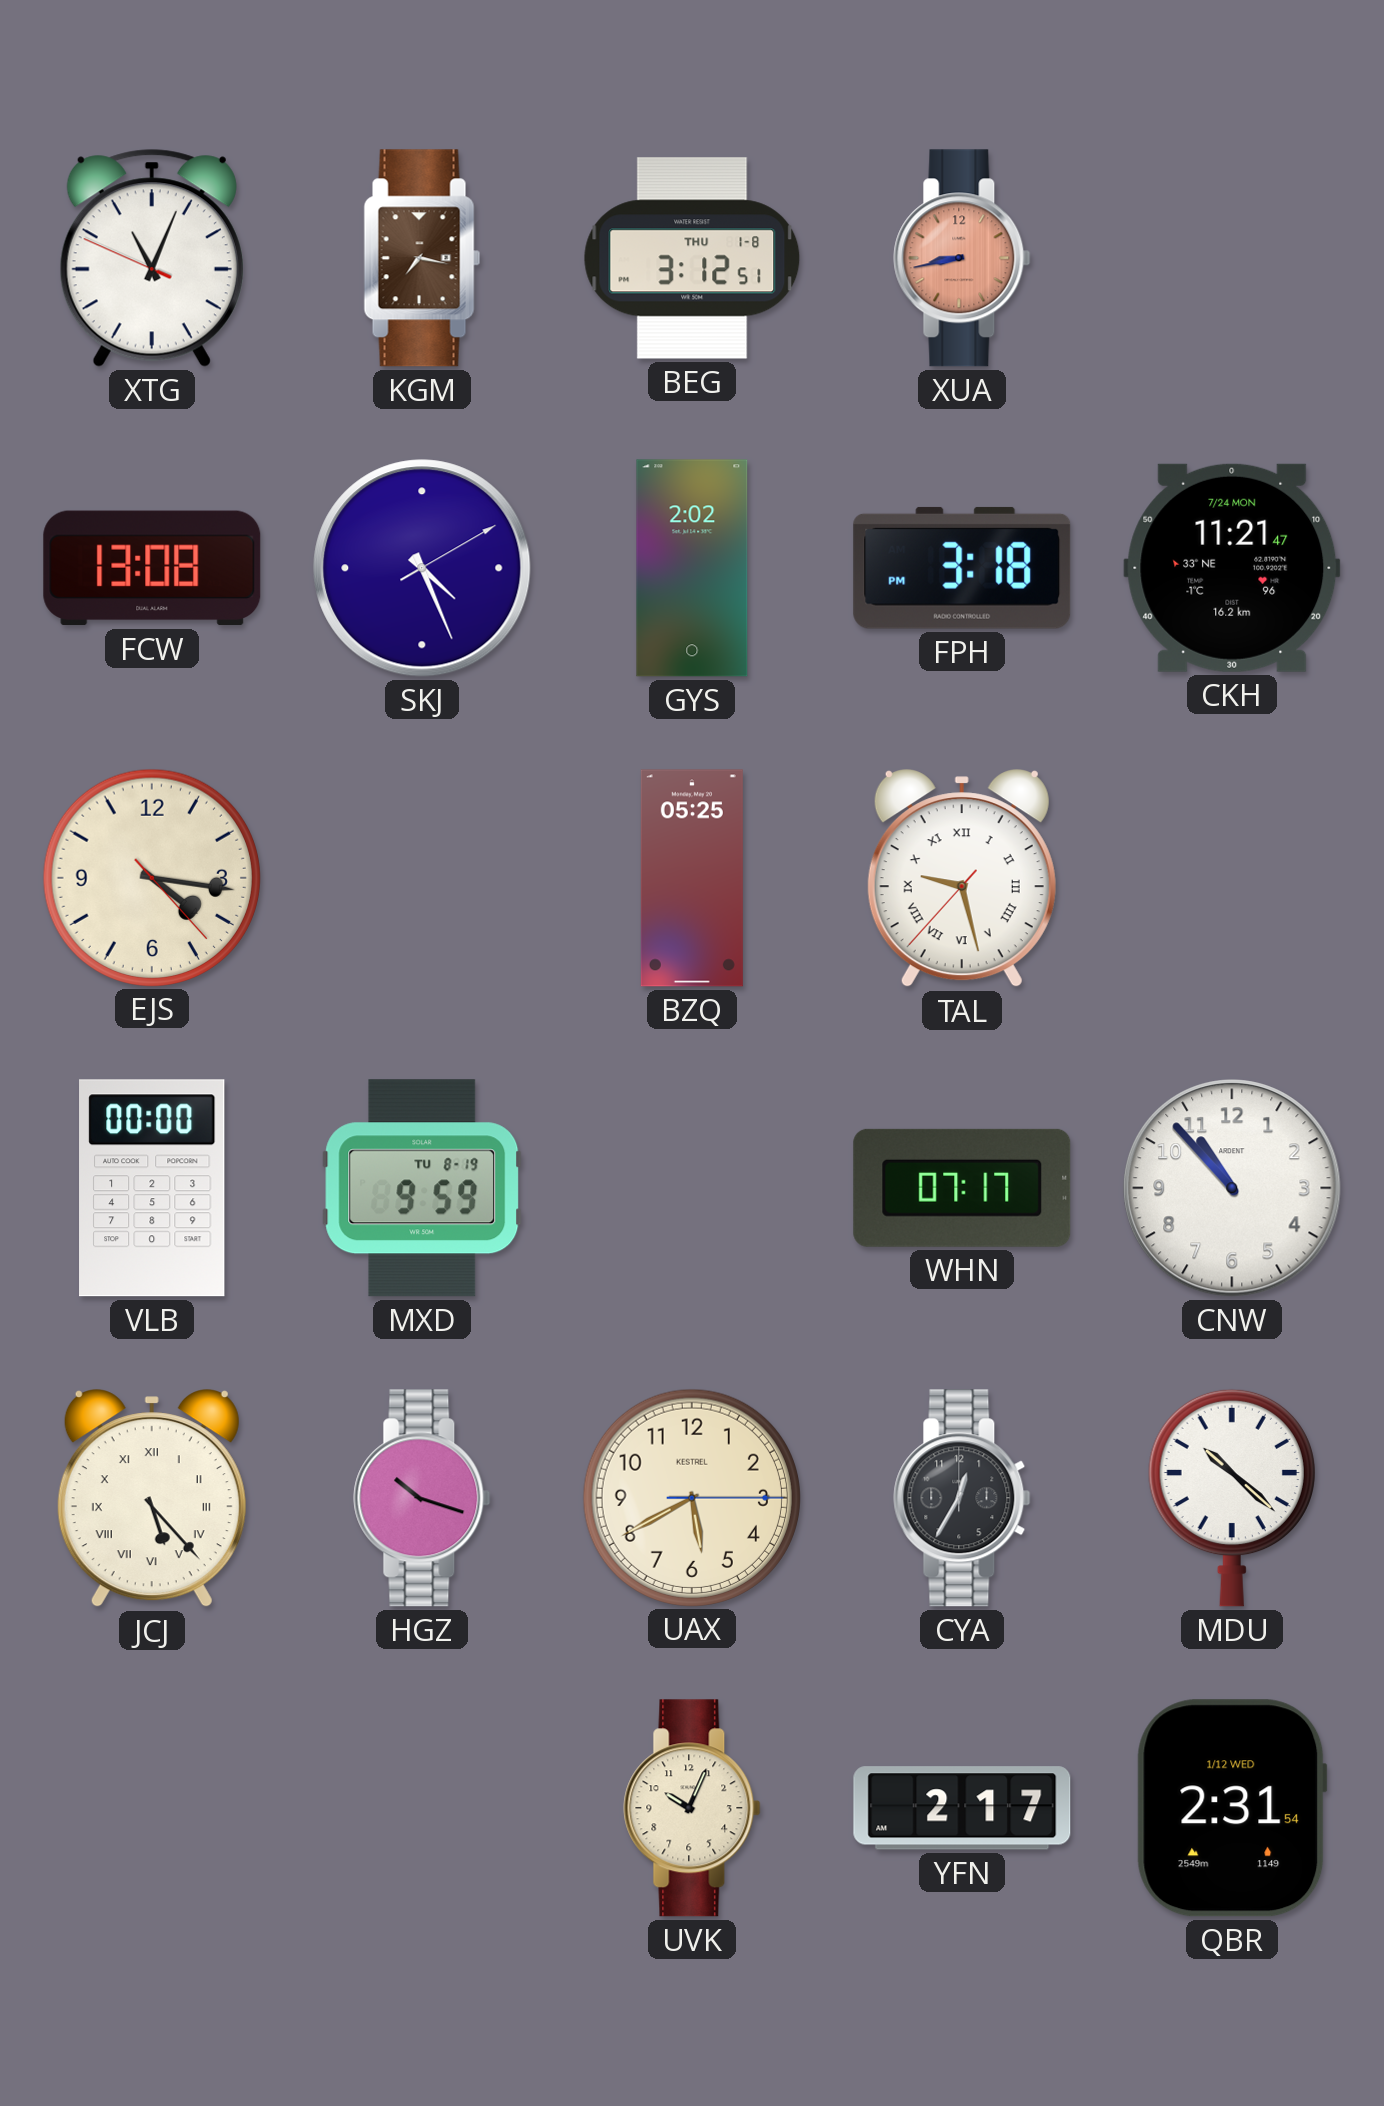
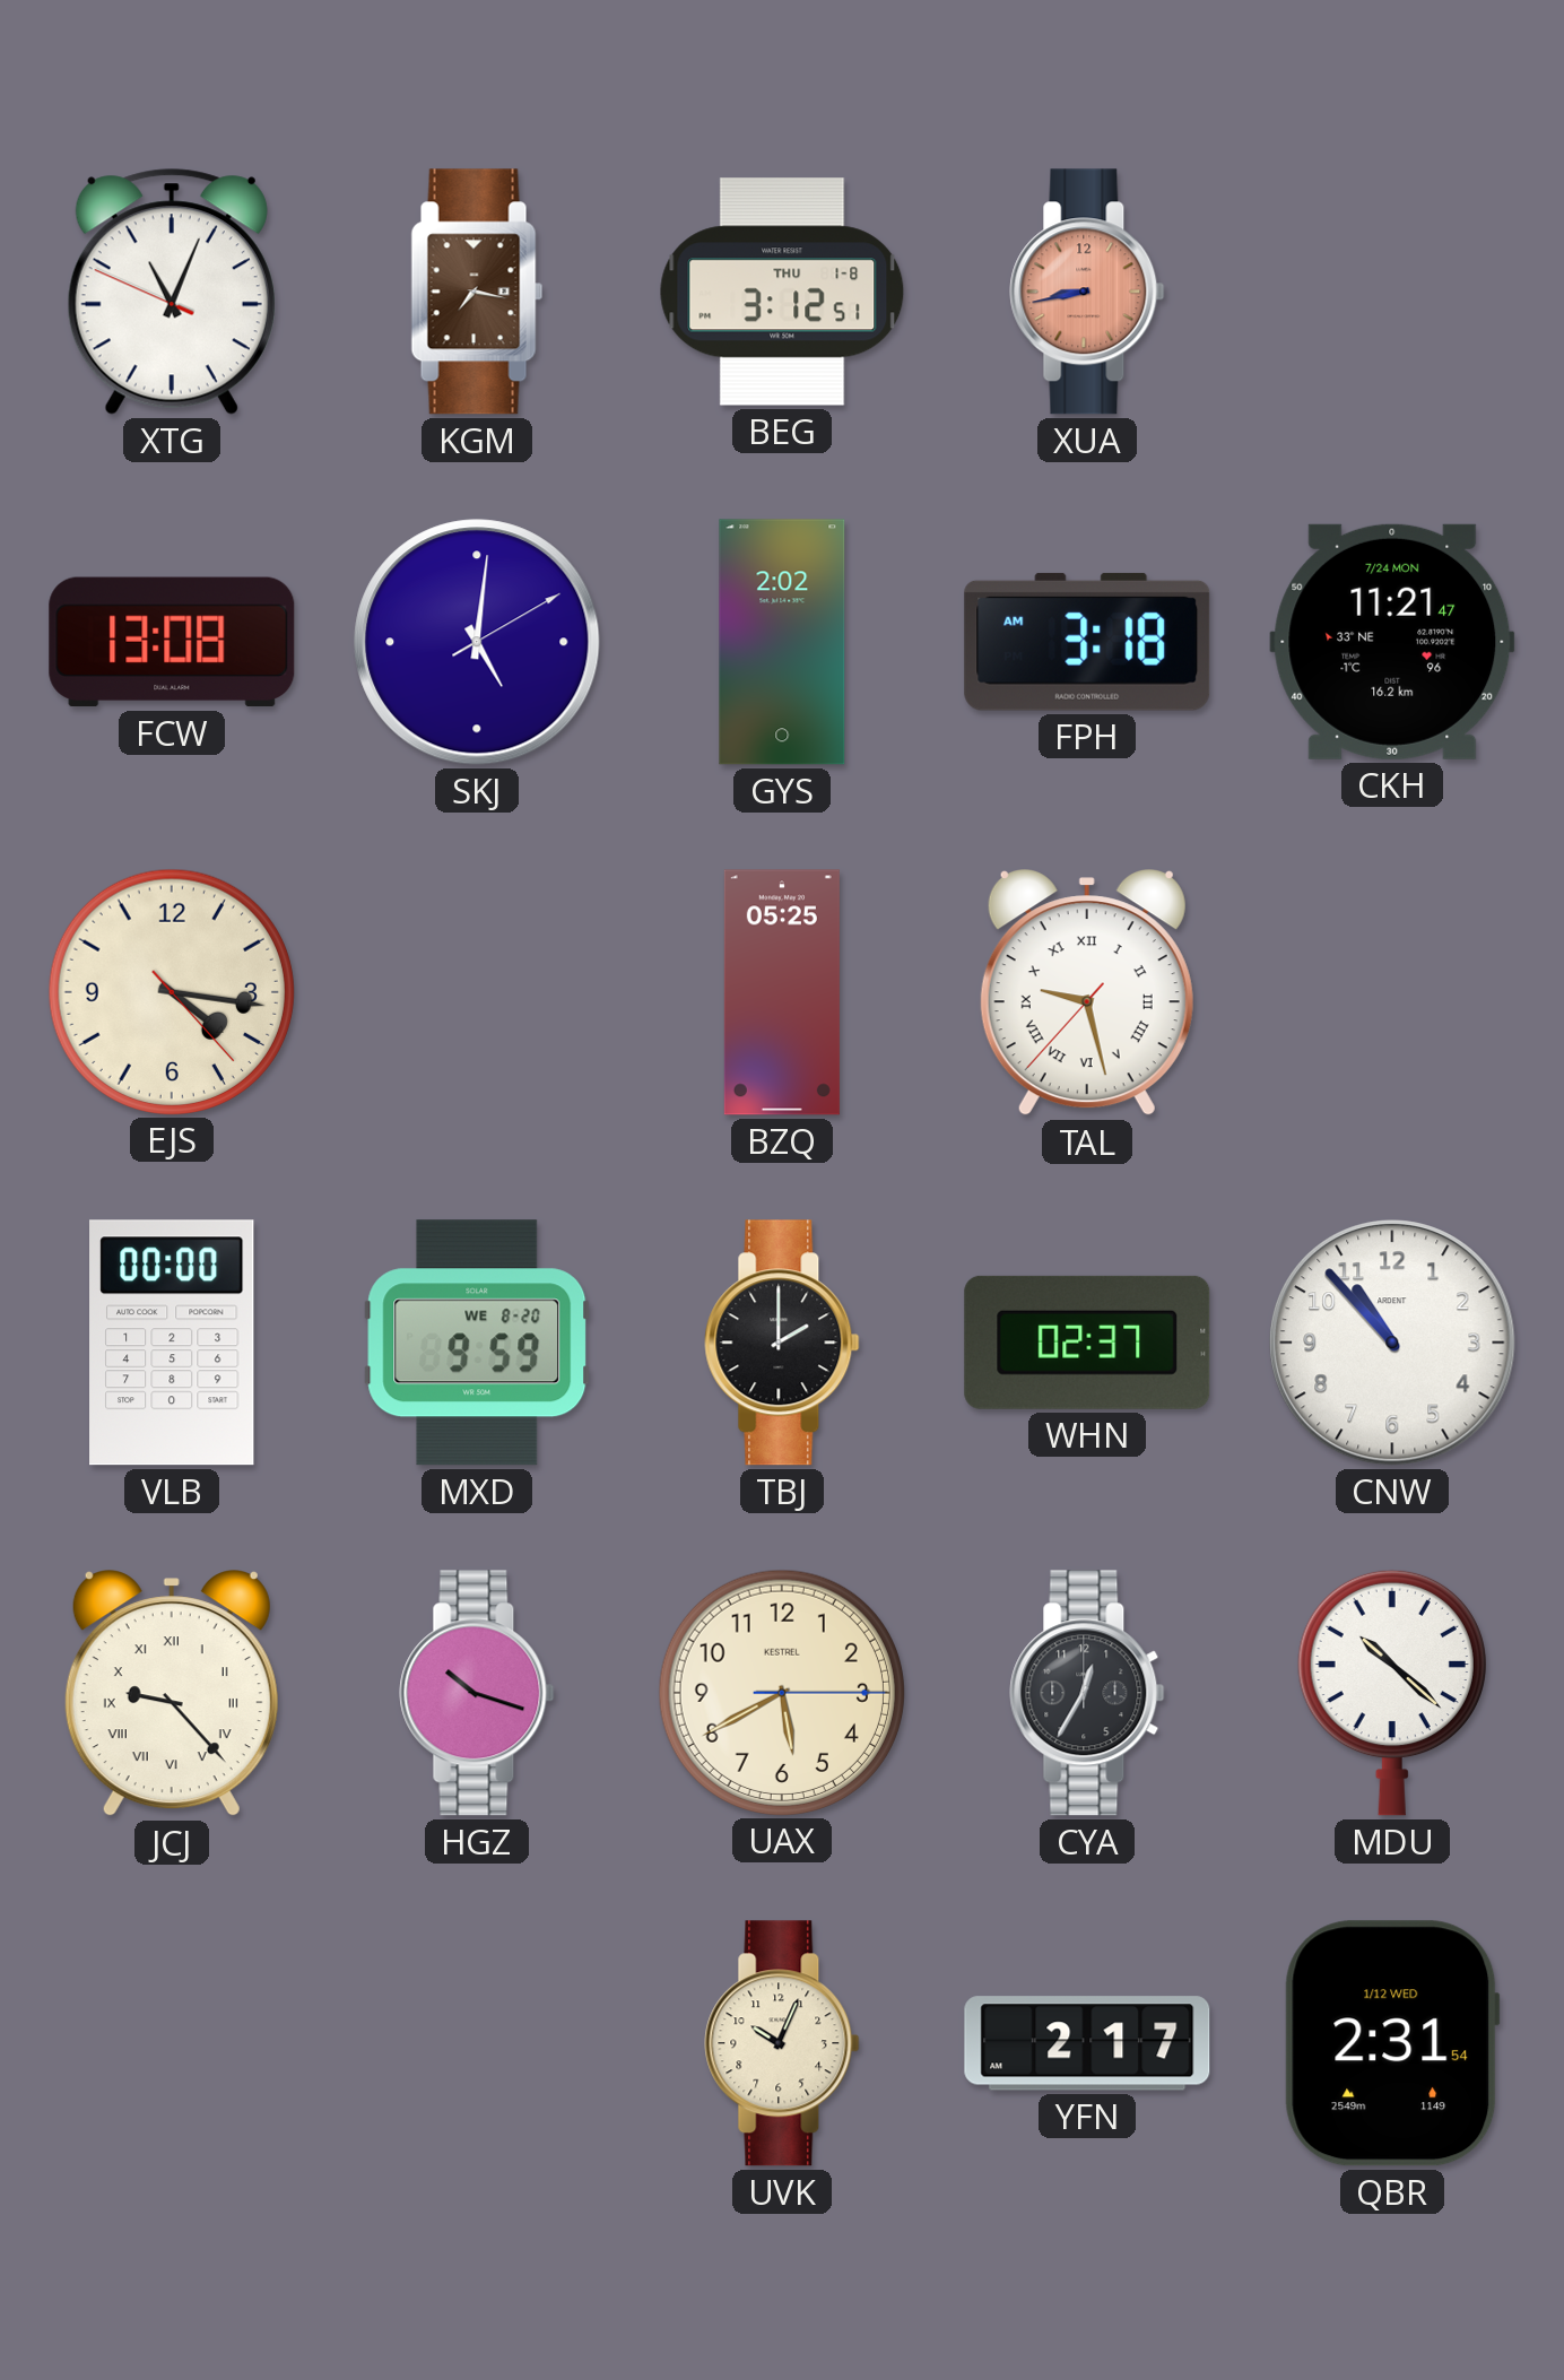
SKJ: 4:26 -> 5:01
FPH: 3:18 PM -> 3:18 AM
MXD date: TU 8-19 -> WE 8-20
TBJ: none -> 2:00
WHN: 07:17 -> 02:37
JCJ: 5:23 -> 9:23
